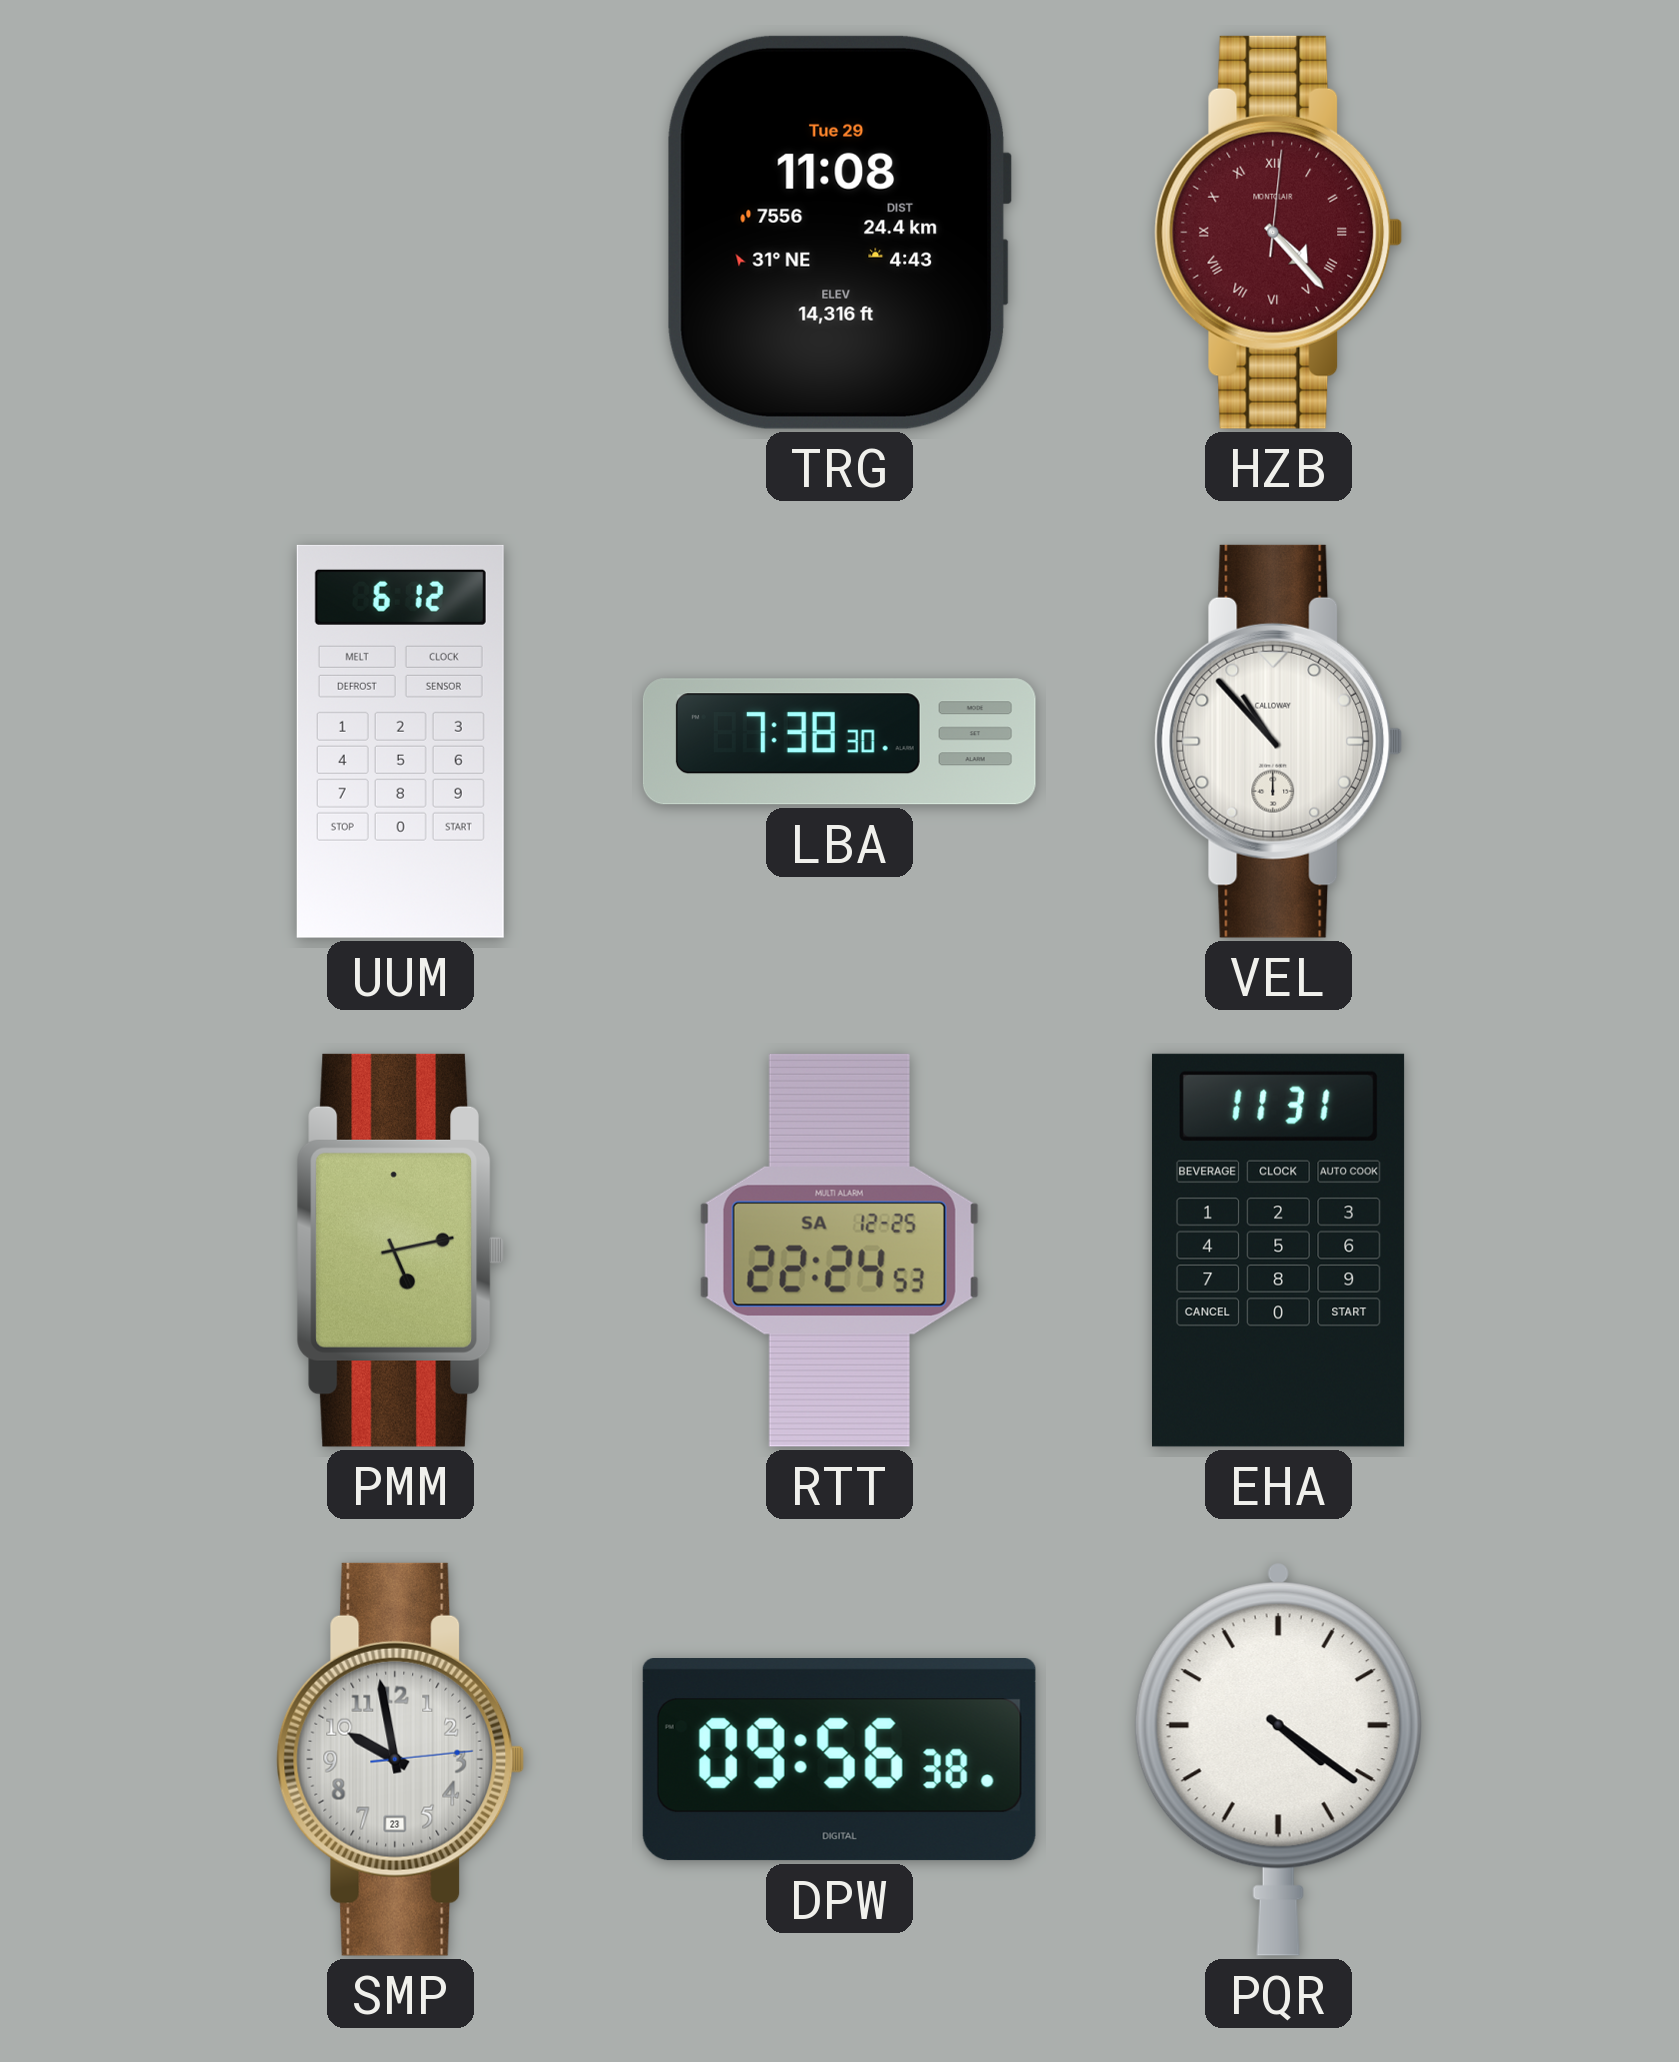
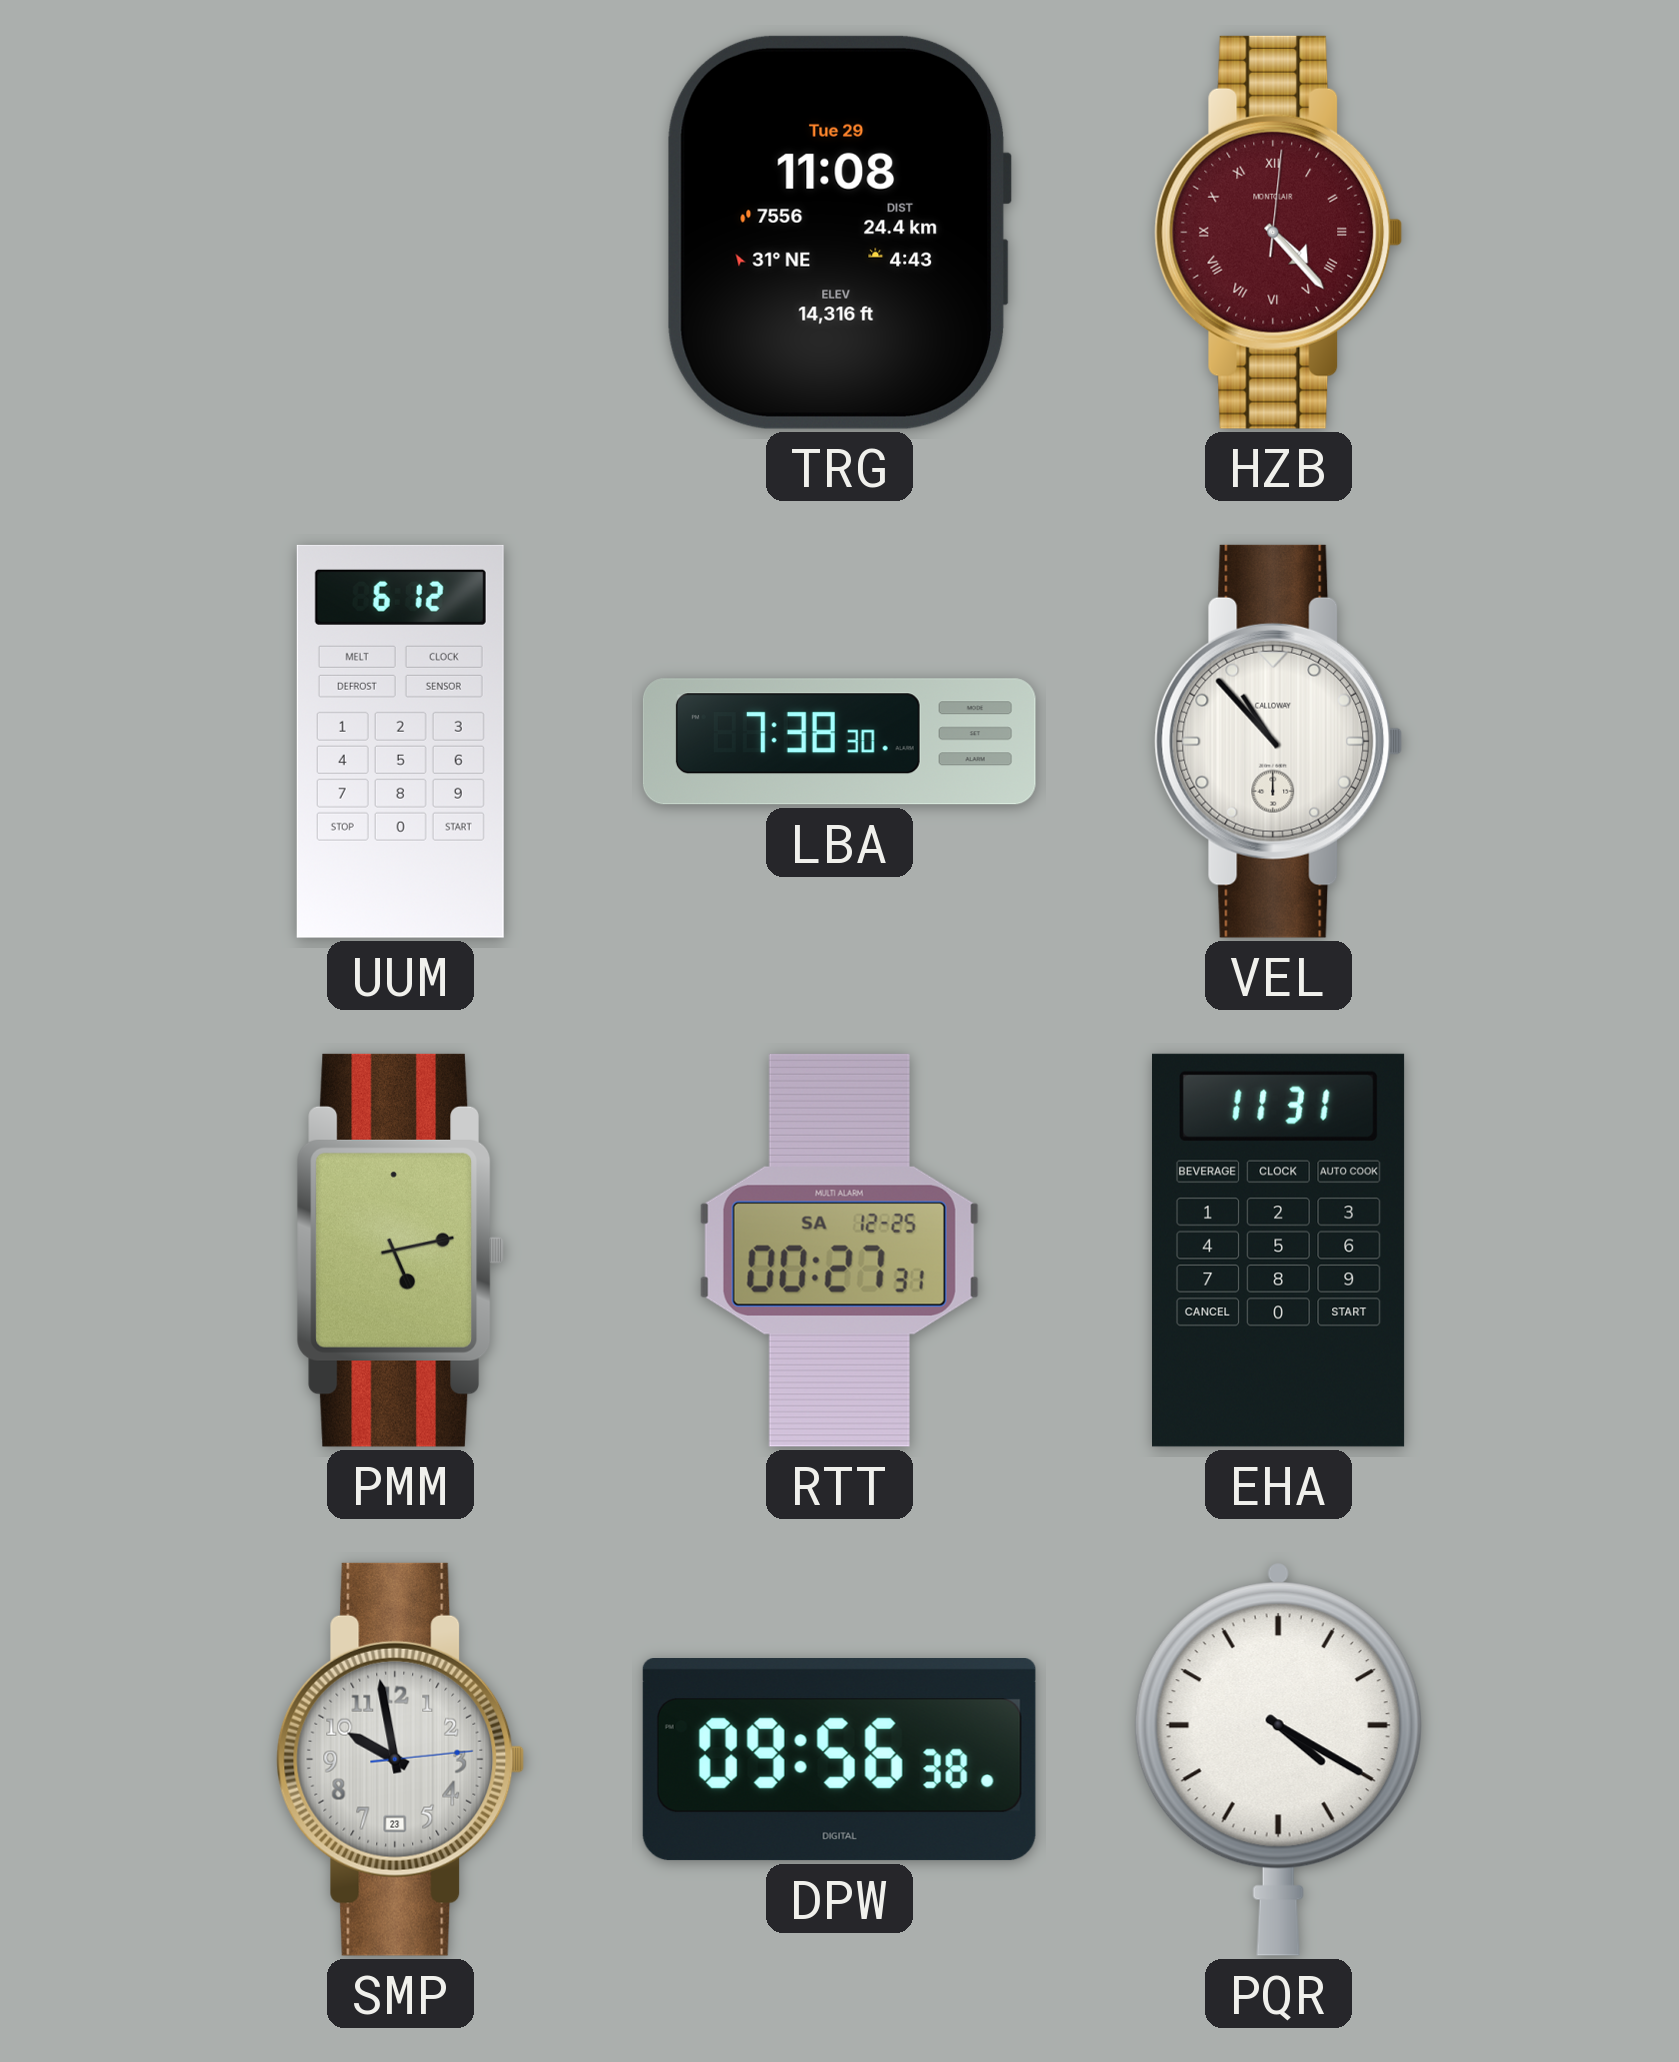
RTT: 22:24 -> 00:27
PQR: 4:21 -> 4:20
